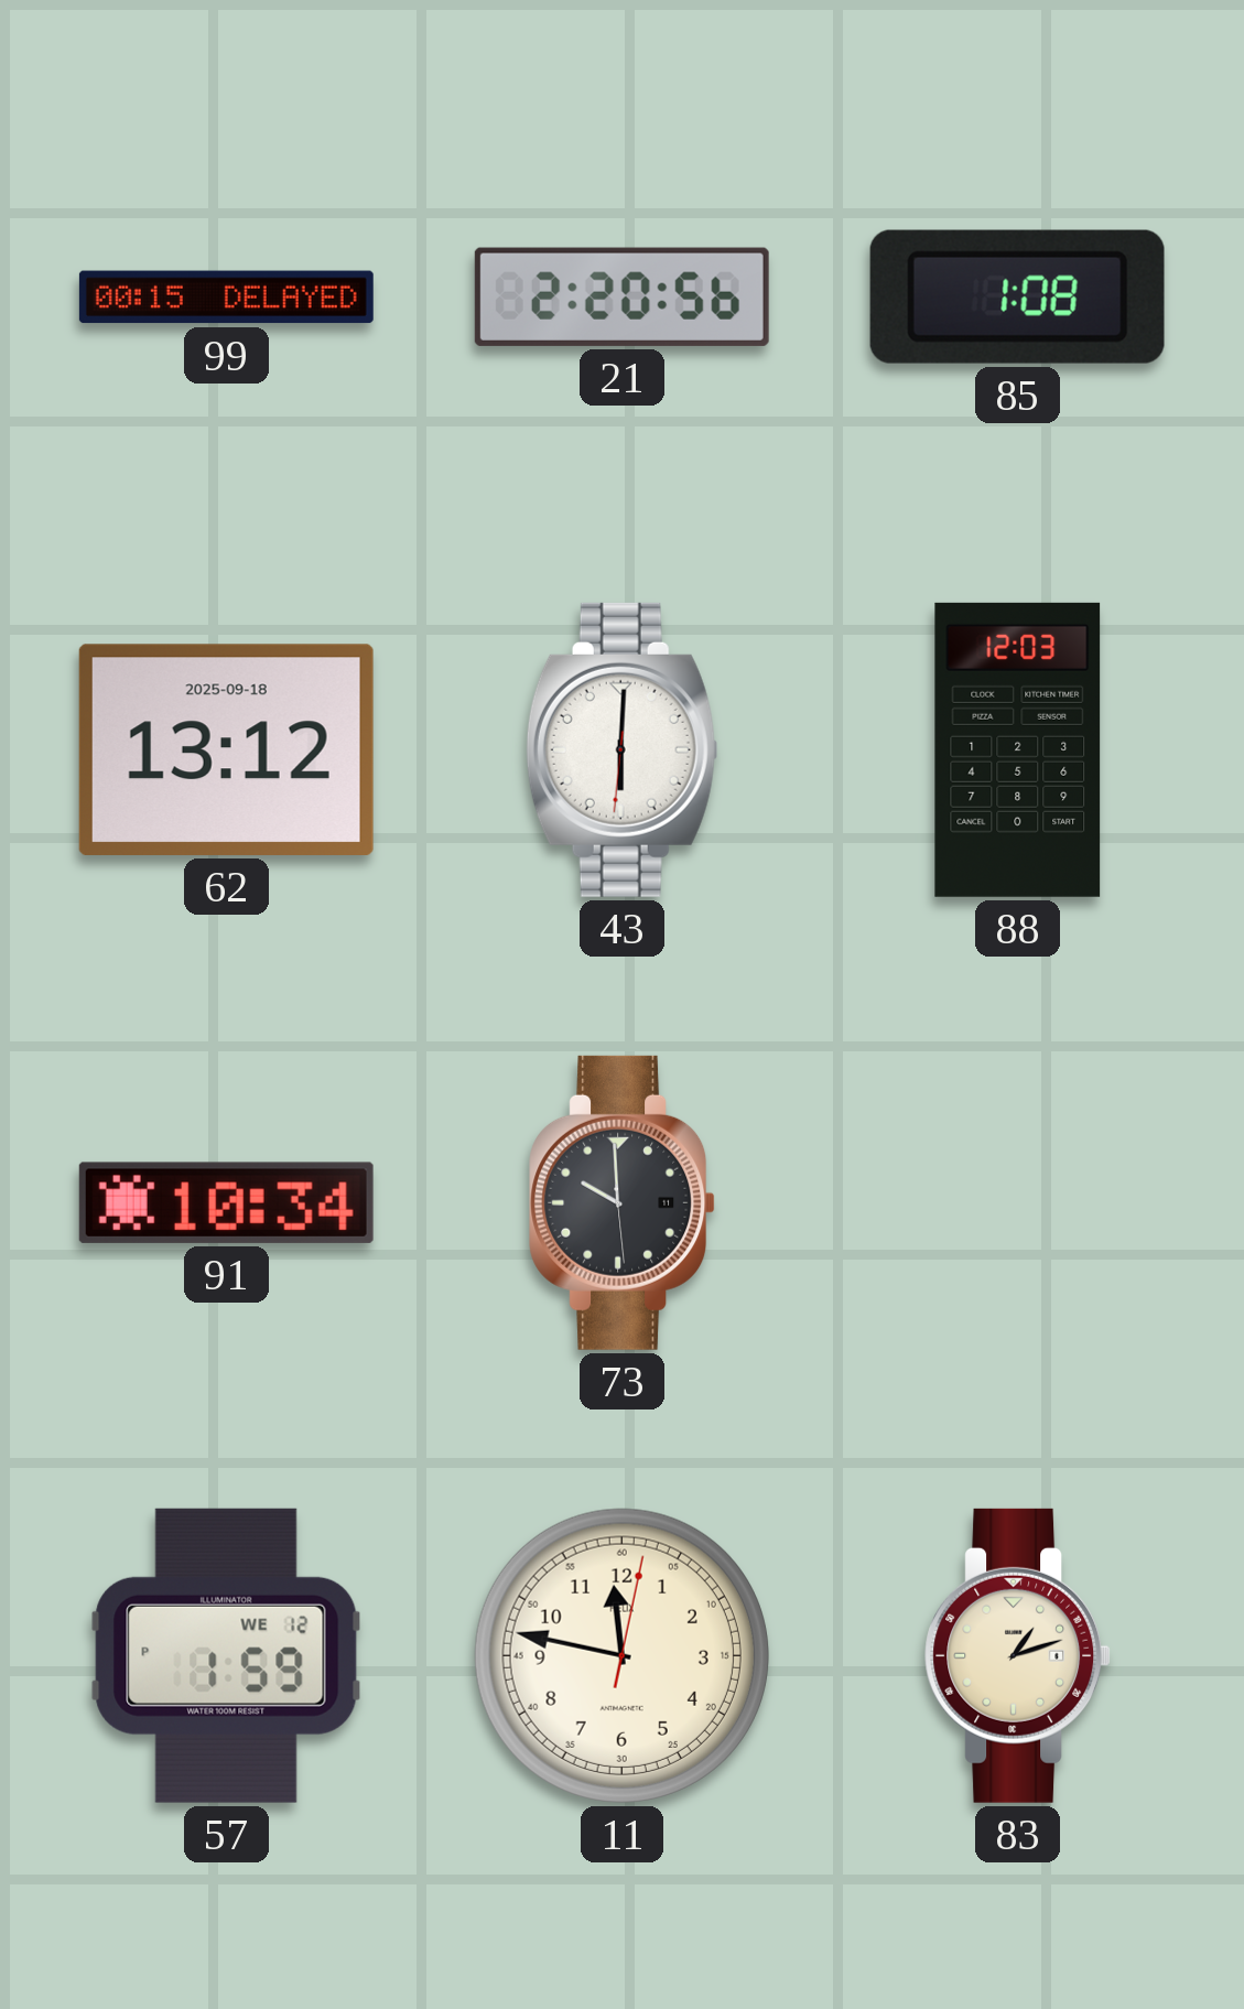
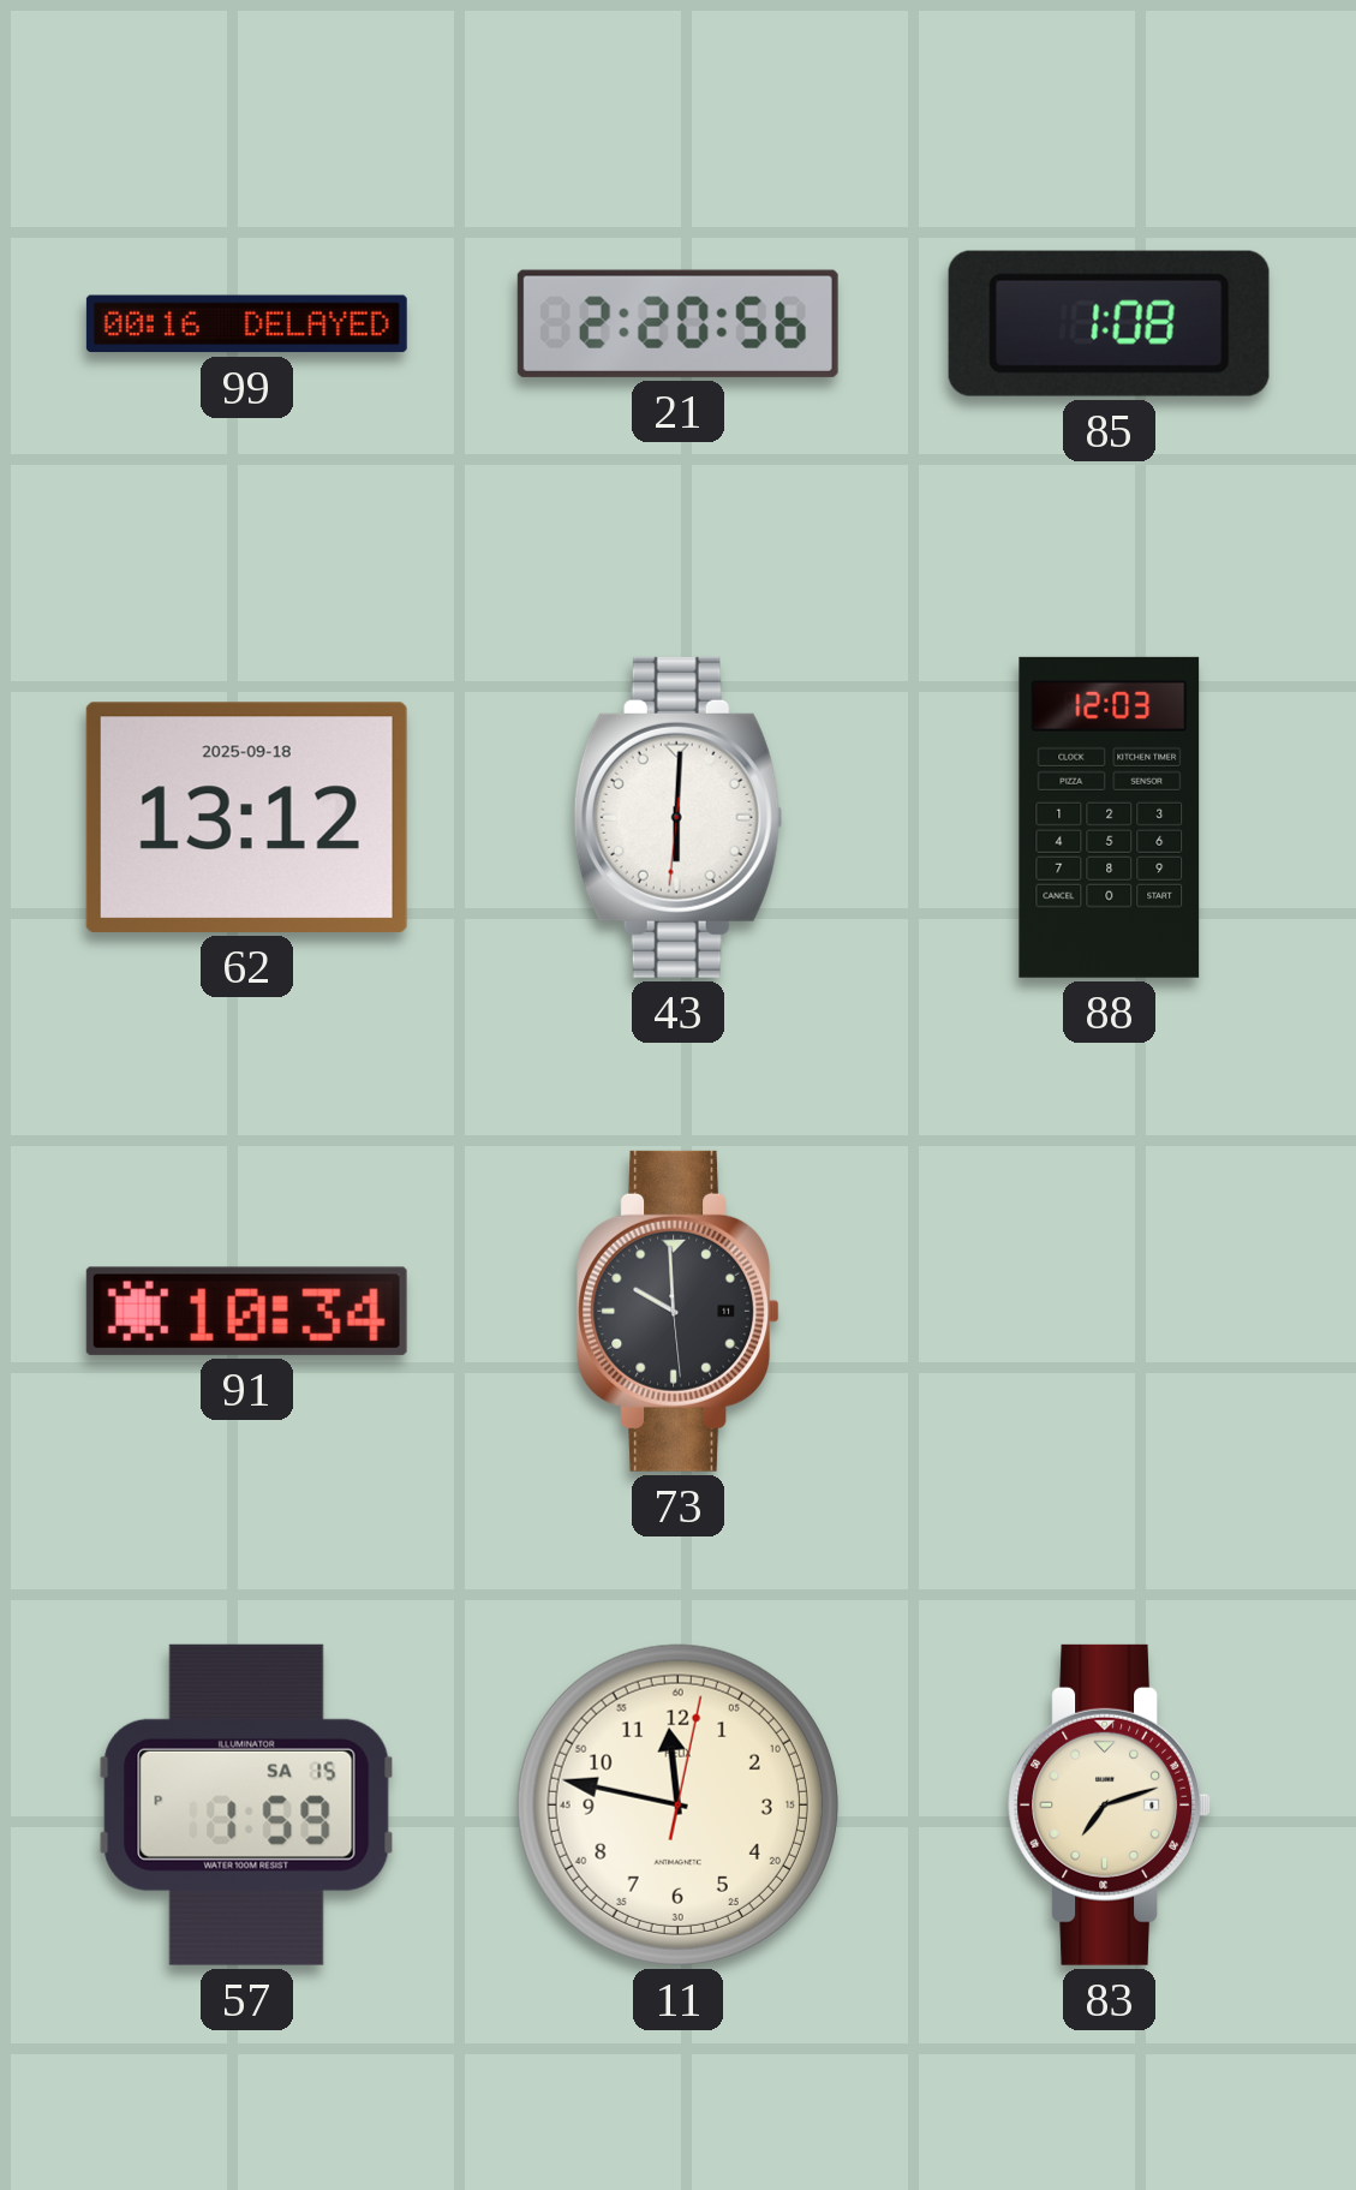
99: 00:15 -> 00:16
57 date: WE 12 -> SA 15
83: 1:12 -> 7:12
